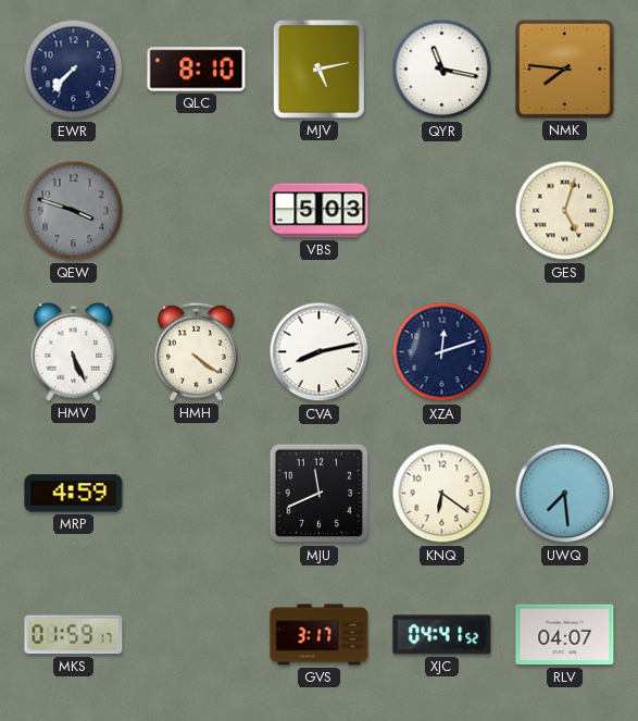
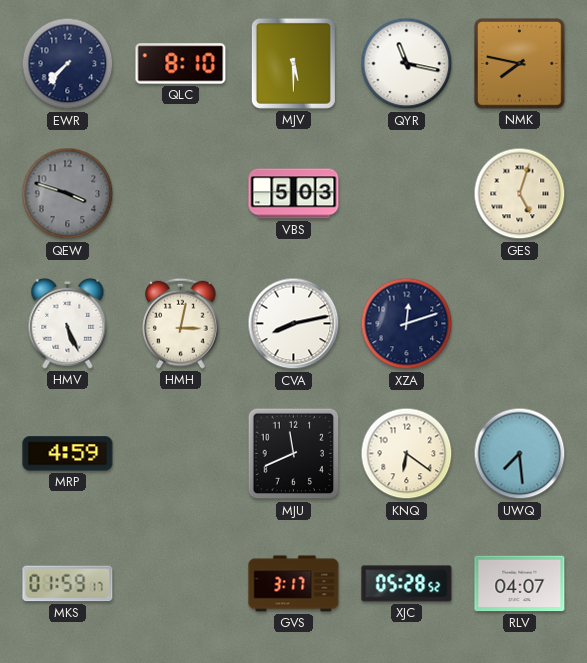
MJV: 5:13 -> 5:30
NMK: 7:46 -> 7:47
HMH: 4:21 -> 3:02
XJC: 04:41 -> 05:28
